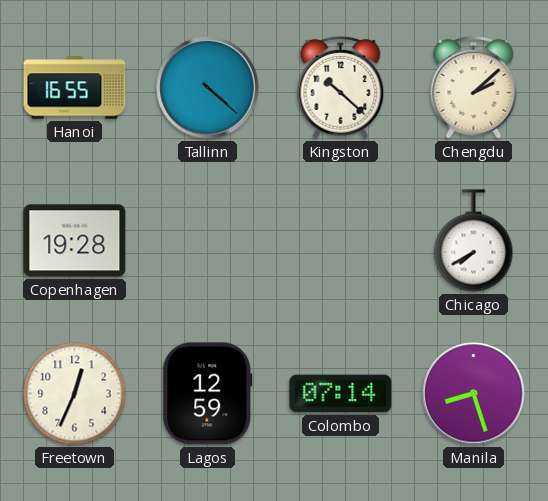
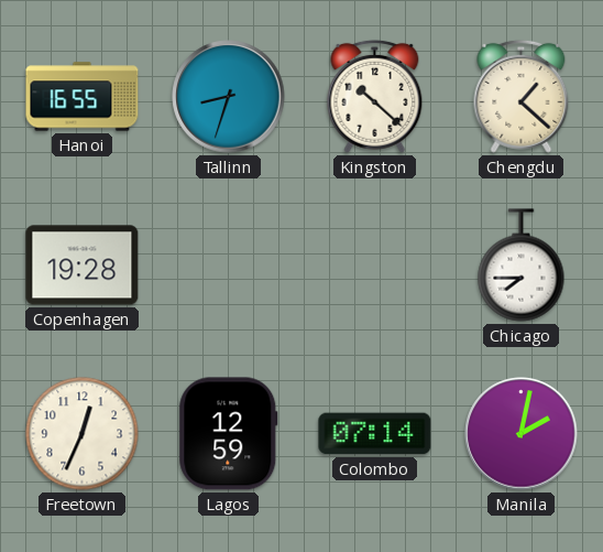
Tallinn: 4:22 -> 8:33
Chengdu: 2:08 -> 1:22
Chicago: 7:40 -> 7:45
Manila: 8:27 -> 2:02
